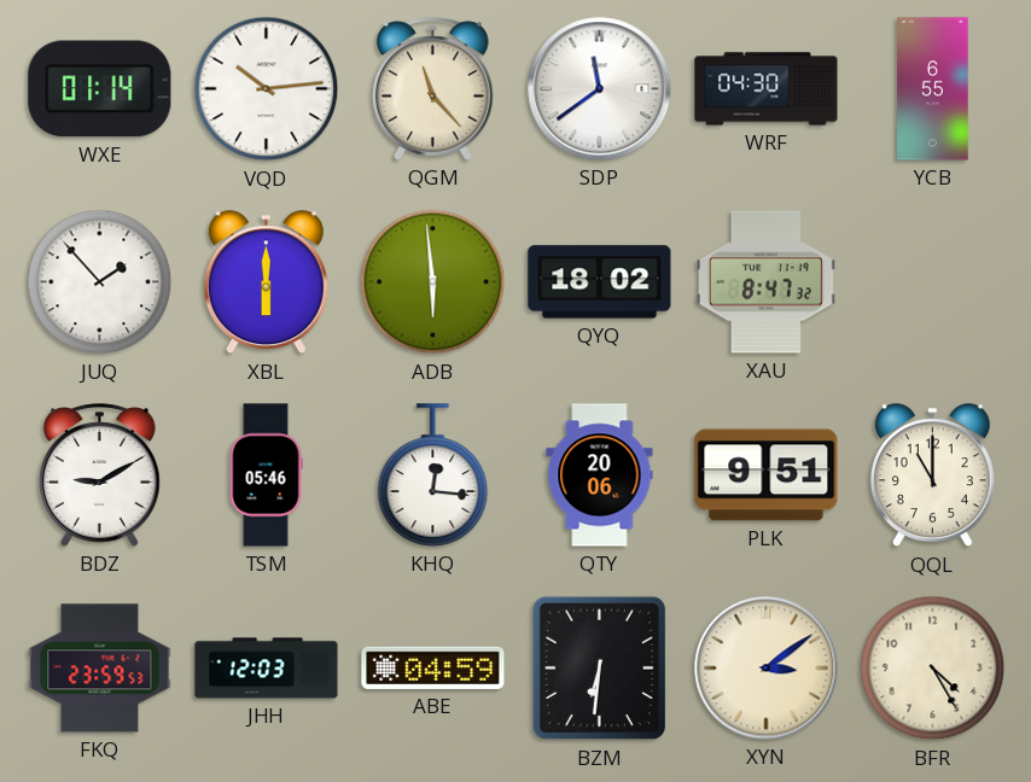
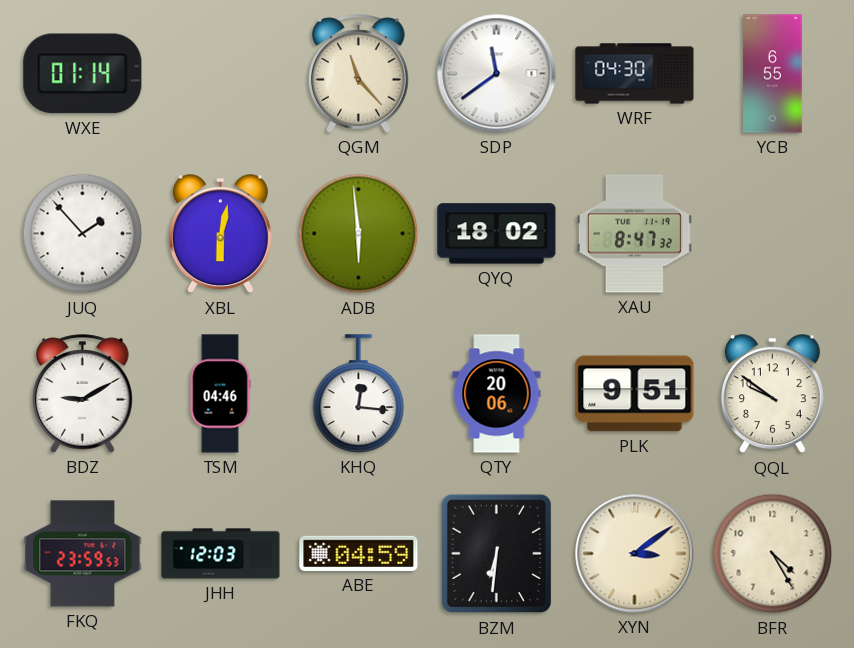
VQD: 10:14 -> none
XBL: 6:00 -> 6:02
TSM: 05:46 -> 04:46
QQL: 11:00 -> 9:51
